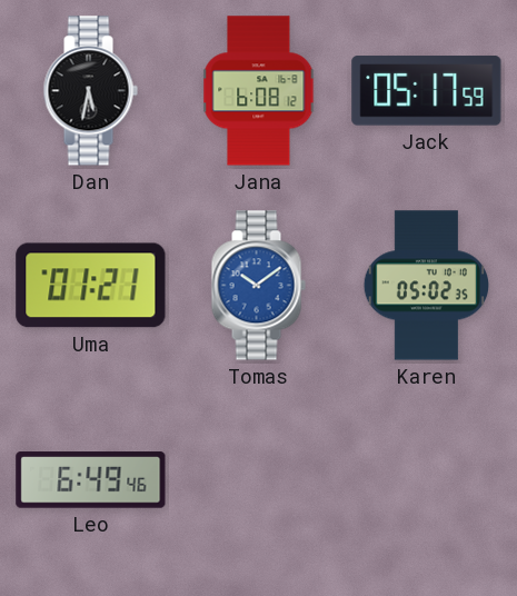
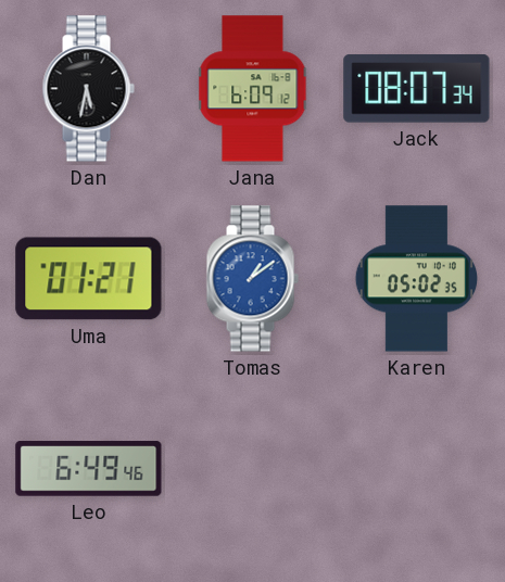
Jana: 6:08 -> 6:09
Jack: 05:17 -> 08:07
Tomas: 10:09 -> 1:09
